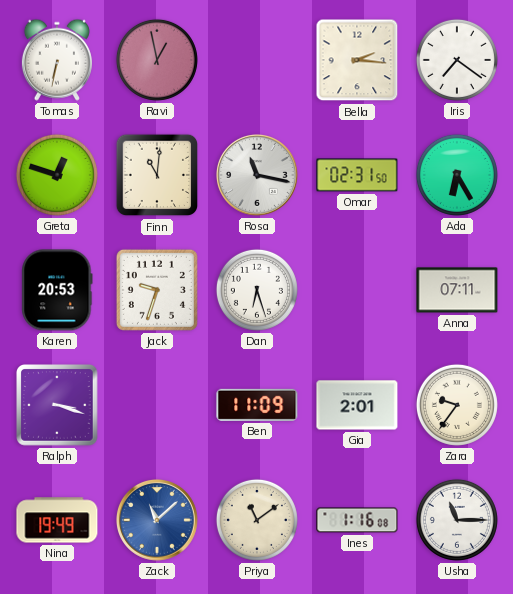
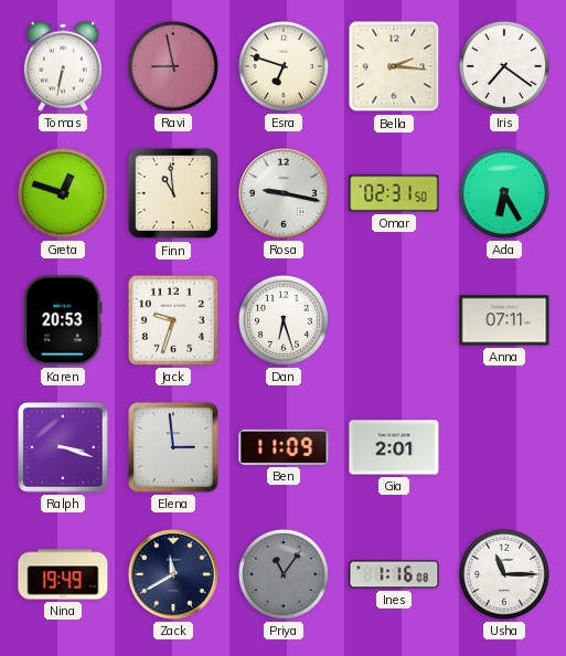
Ravi: 12:58 -> 8:58
Esra: none -> 6:48
Finn: 11:01 -> 10:59
Rosa: 11:17 -> 9:17
Elena: none -> 2:59
Zara: 9:36 -> none
Zack: 11:08 -> 11:40
Zack dial: blue -> navy
Priya: 11:09 -> 11:06
Priya dial: cream -> grey
